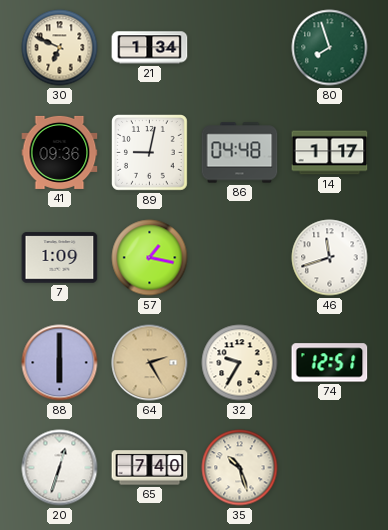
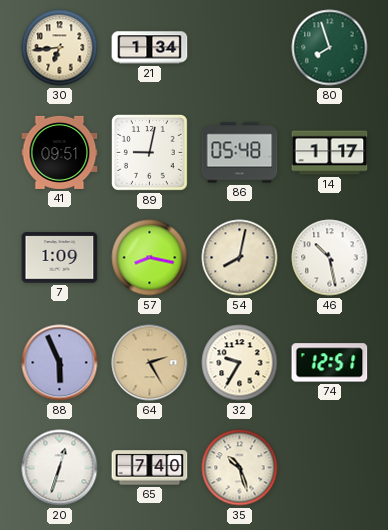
30: 6:49 -> 6:44
41: 09:36 -> 09:51
86: 04:48 -> 05:48
57: 1:17 -> 8:17
54: none -> 8:02
46: 11:42 -> 10:28
88: 6:00 -> 5:56
